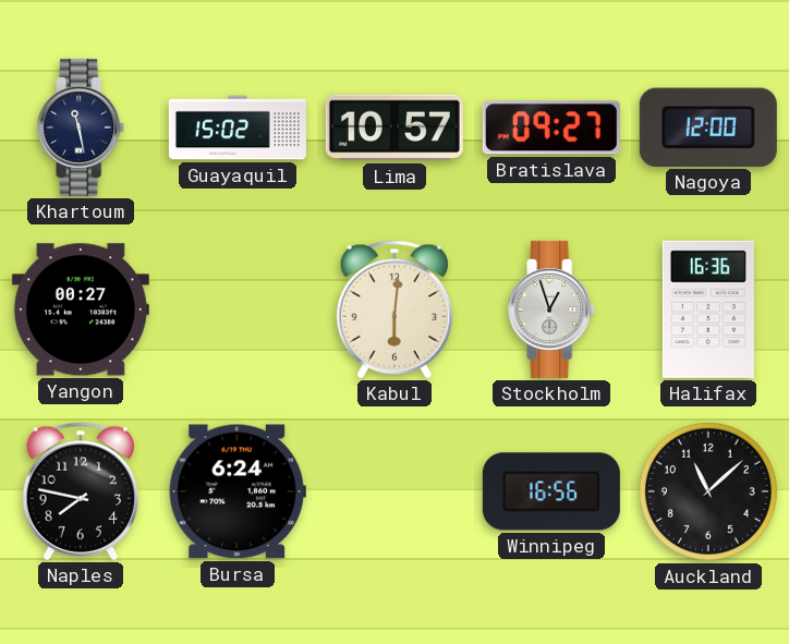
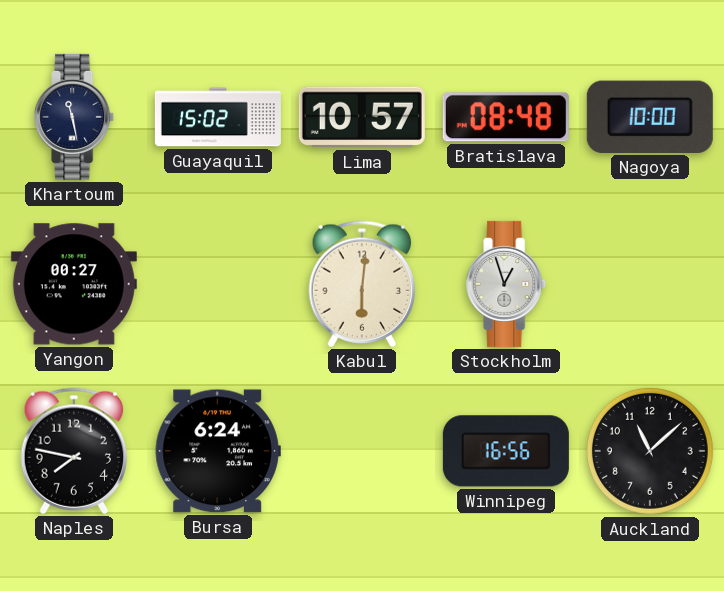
Bratislava: 09:27 -> 08:48
Nagoya: 12:00 -> 10:00
Halifax: 16:36 -> none
